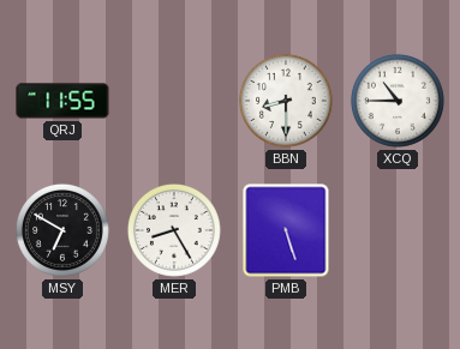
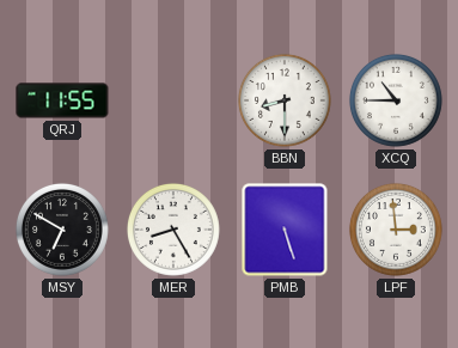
LPF: none -> 2:59
